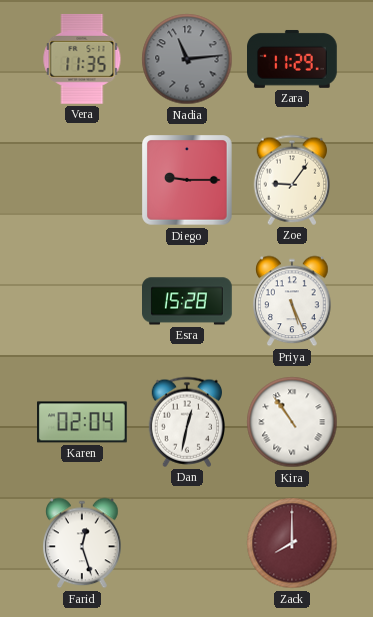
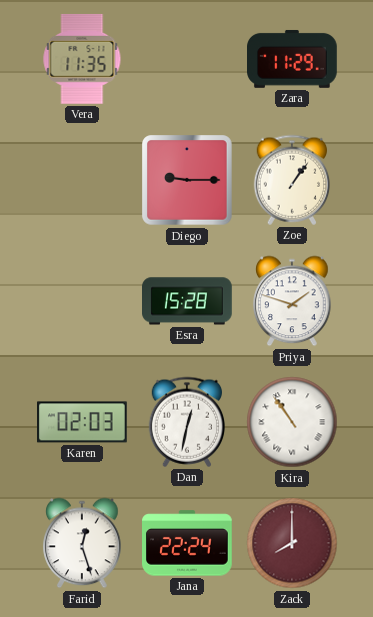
Nadia: 11:14 -> none
Zoe: 9:06 -> 1:06
Priya: 5:26 -> 1:48
Karen: 02:04 -> 02:03
Jana: none -> 22:24
